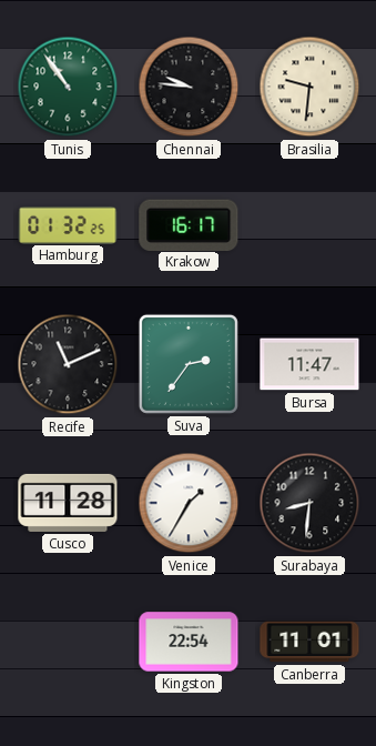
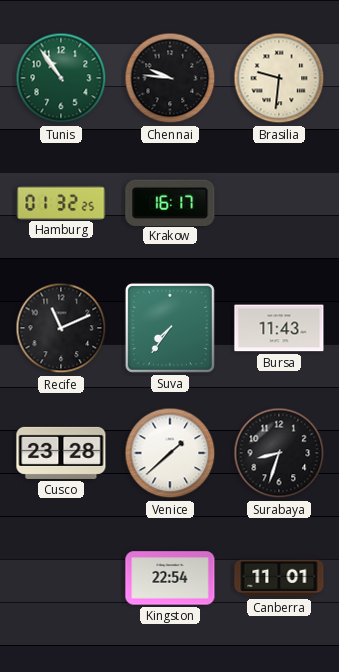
Suva: 2:36 -> 7:36
Bursa: 11:47 -> 11:43
Cusco: 11:28 -> 23:28
Venice: 1:35 -> 1:38
Surabaya: 8:31 -> 8:33
